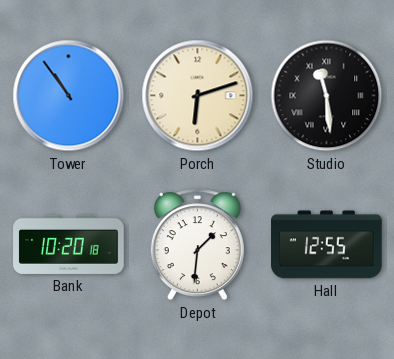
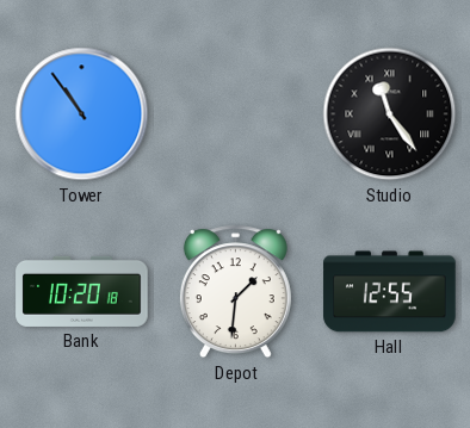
Porch: 6:12 -> none
Studio: 11:29 -> 11:24
